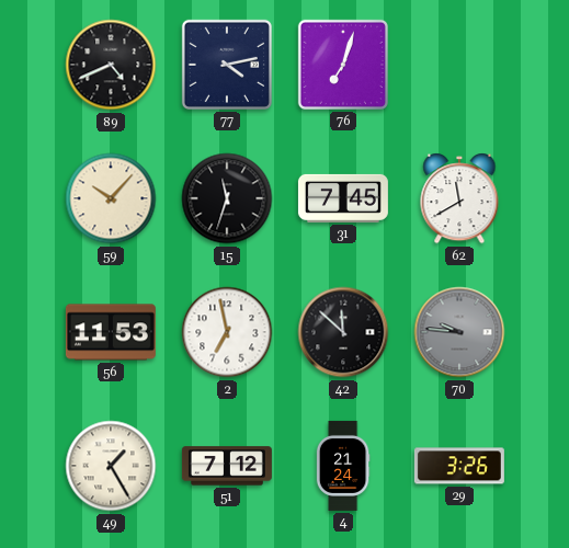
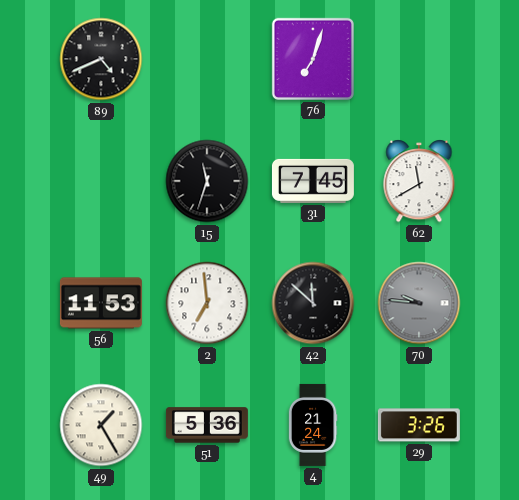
77: 4:13 -> none
59: 10:07 -> none
2: 6:58 -> 6:59
51: 7:12 -> 5:36
